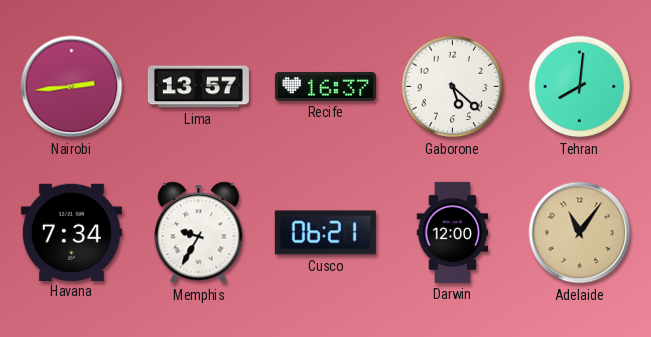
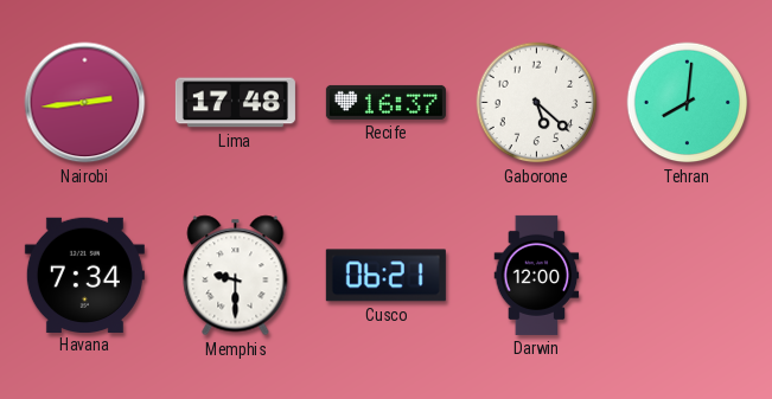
Lima: 13:57 -> 17:48
Memphis: 9:35 -> 9:30
Adelaide: 11:06 -> none
